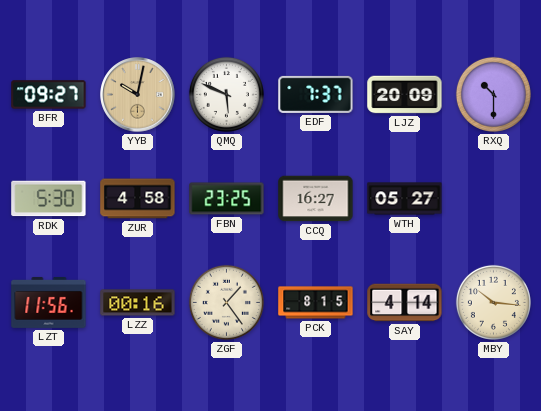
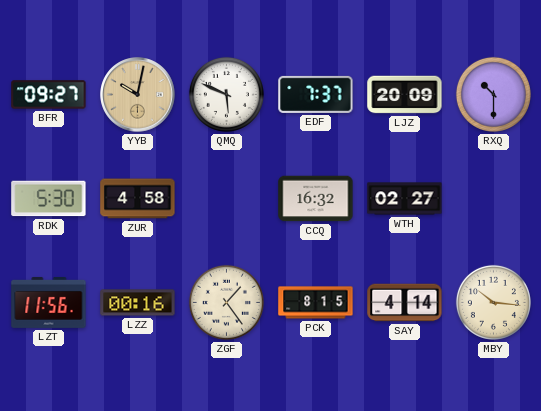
FBN: 23:25 -> none
CCQ: 16:27 -> 16:32
WTH: 05:27 -> 02:27
